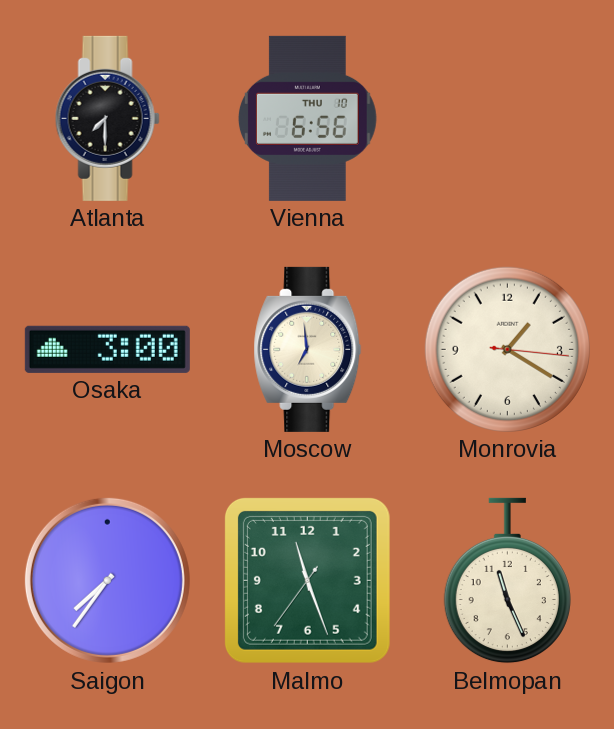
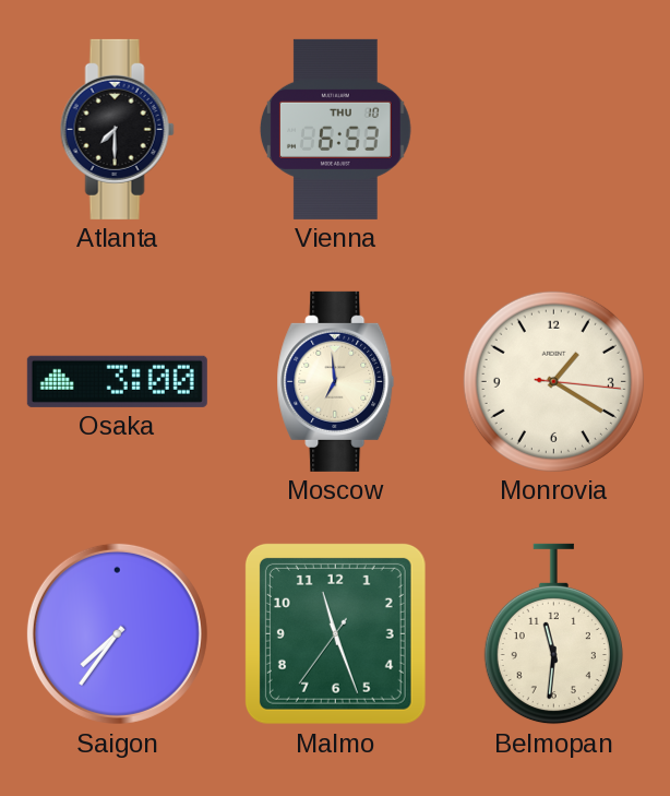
Vienna: 6:56 -> 6:53
Belmopan: 11:26 -> 11:31
